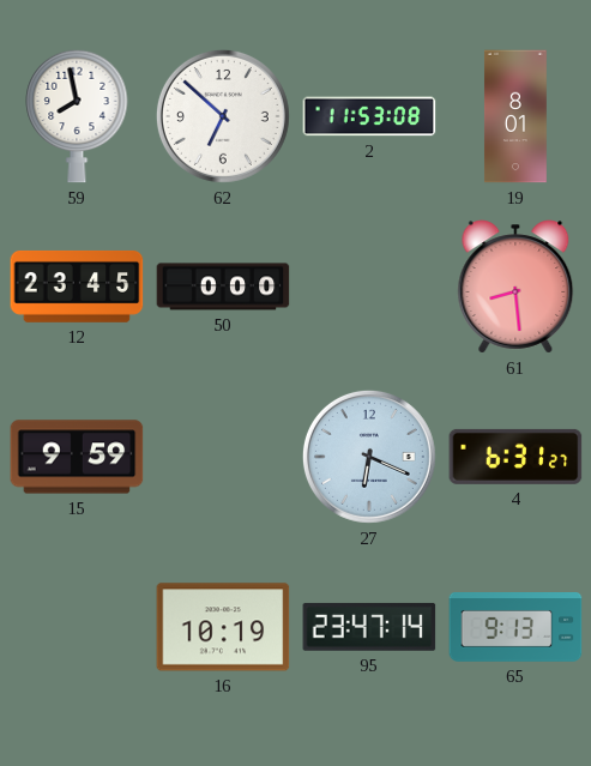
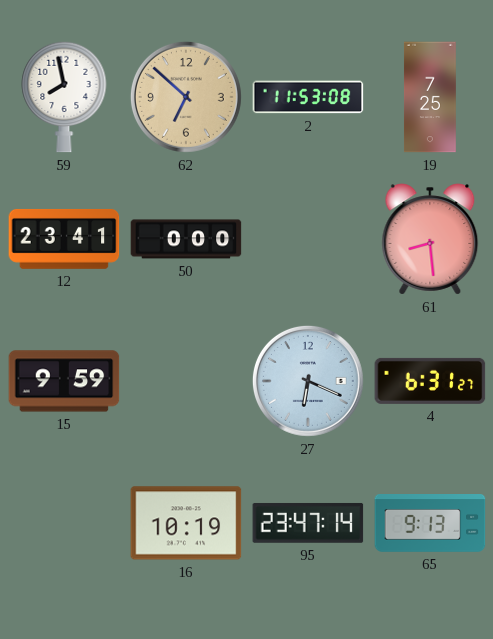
62 dial: white -> champagne
19: 8:01 -> 7:25
12: 23:45 -> 23:41
